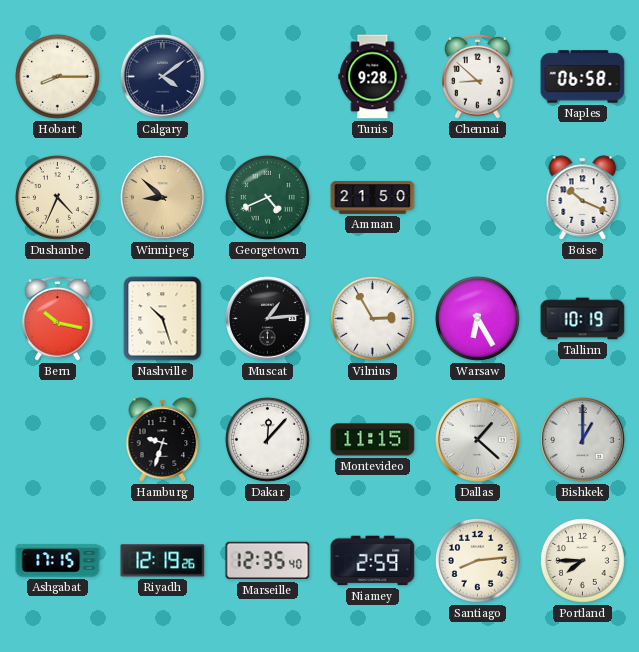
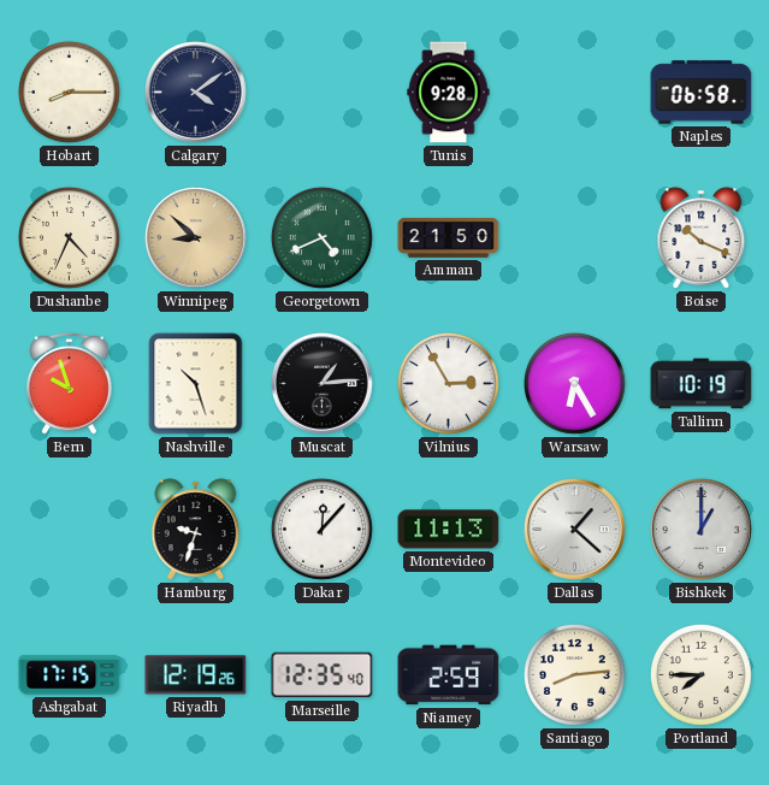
Chennai: 8:52 -> none
Bern: 10:17 -> 9:57
Montevideo: 11:15 -> 11:13
